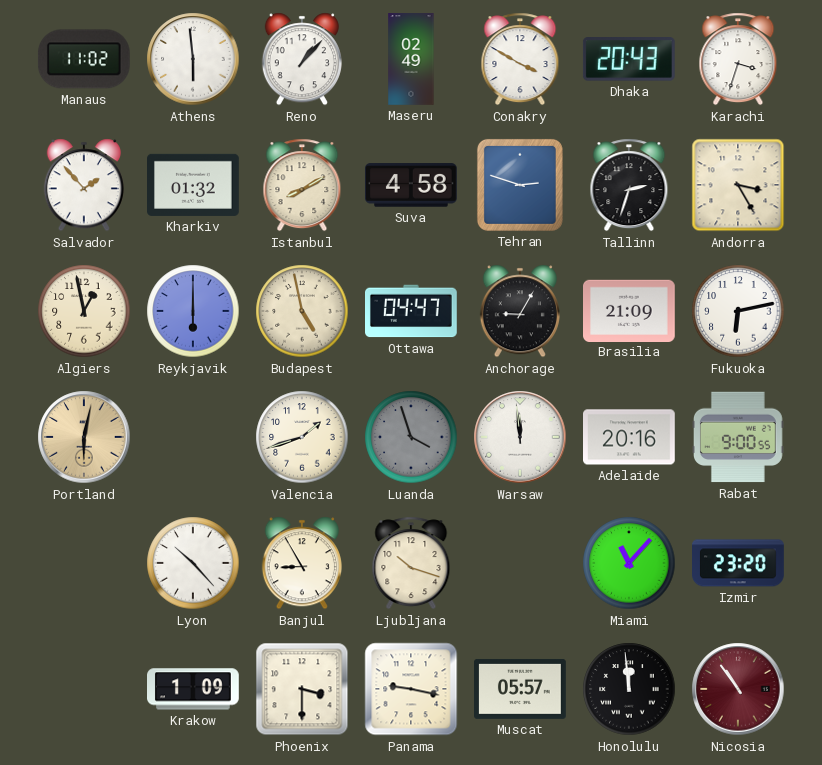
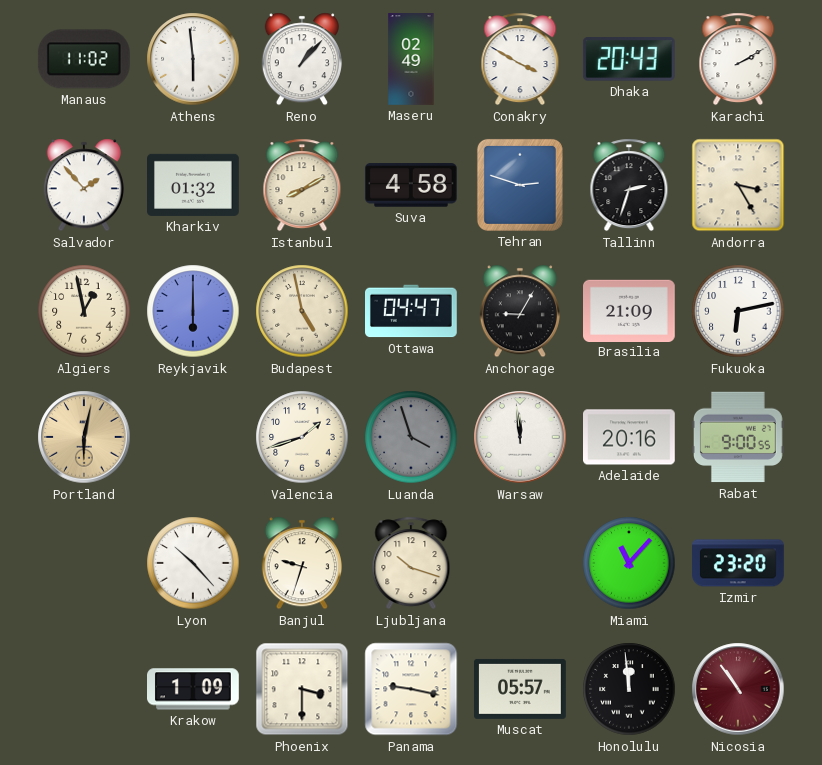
Karachi: 3:33 -> 2:10
Banjul: 8:55 -> 9:33
